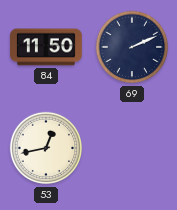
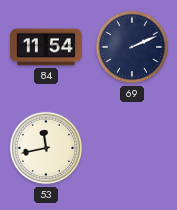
84: 11:50 -> 11:54
53: 12:43 -> 11:43
